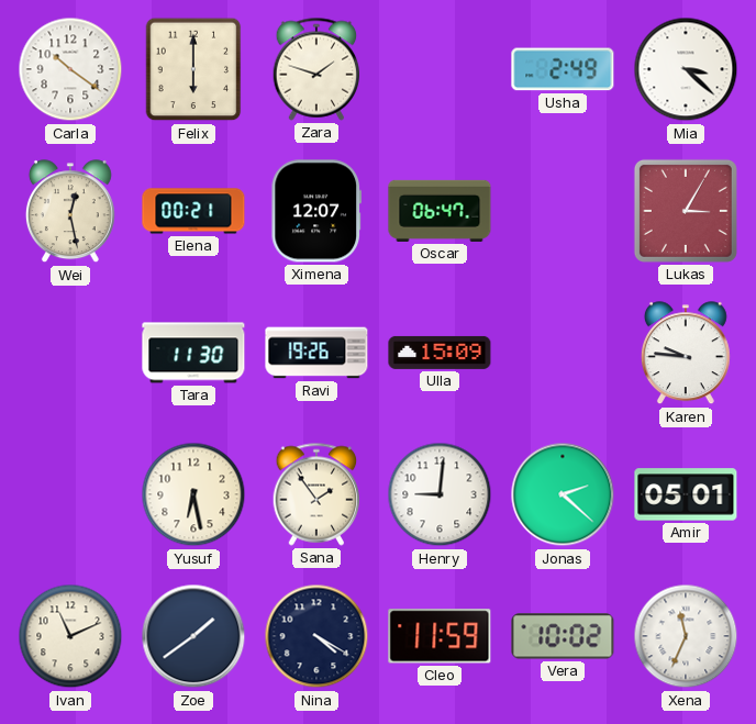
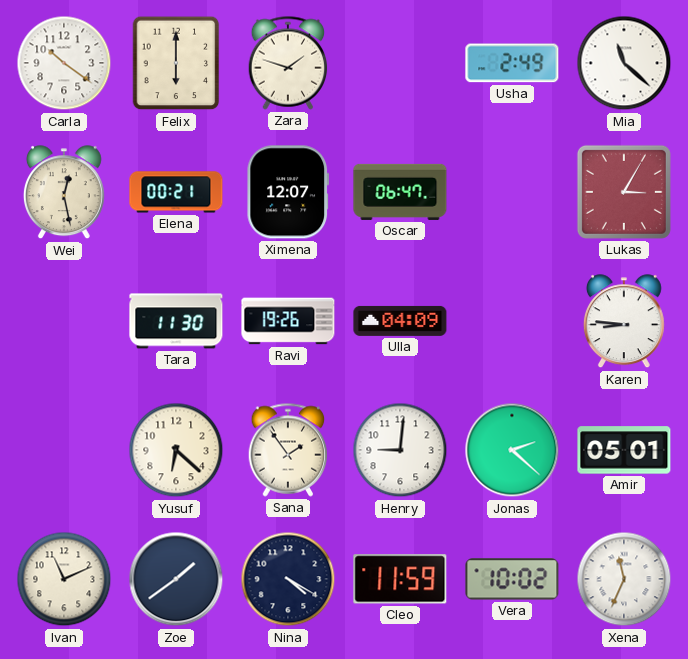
Mia: 3:22 -> 11:22
Ulla: 15:09 -> 04:09
Karen: 9:46 -> 8:46
Yusuf: 6:28 -> 6:22
